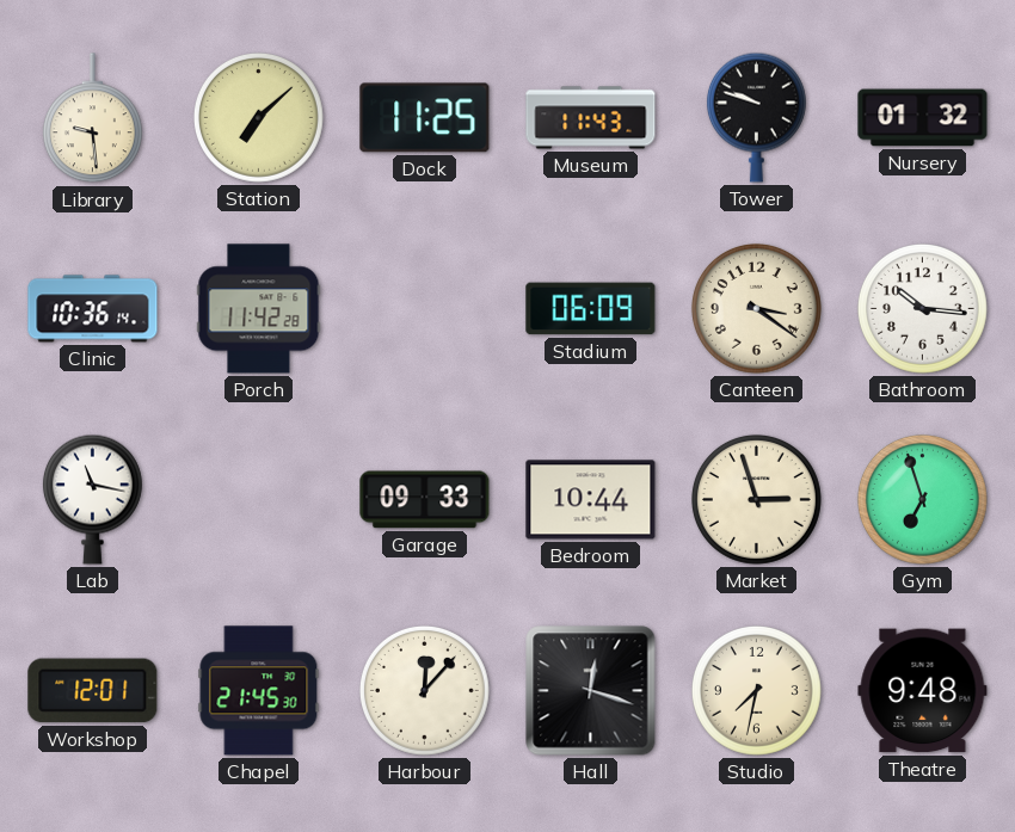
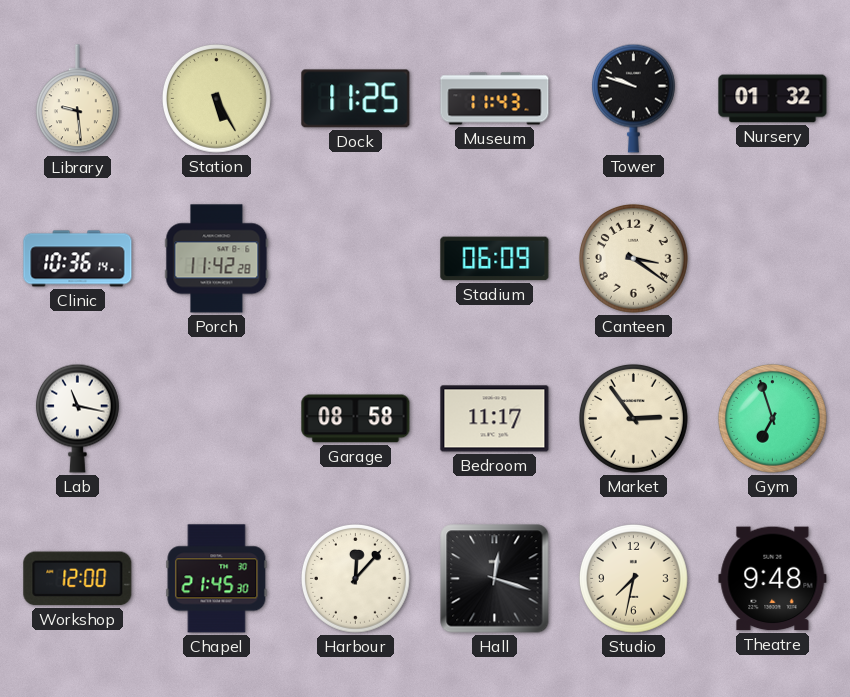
Station: 7:08 -> 5:25
Bathroom: 10:16 -> none
Garage: 09:33 -> 08:58
Bedroom: 10:44 -> 11:17
Market: 2:57 -> 2:54
Workshop: 12:01 -> 12:00
